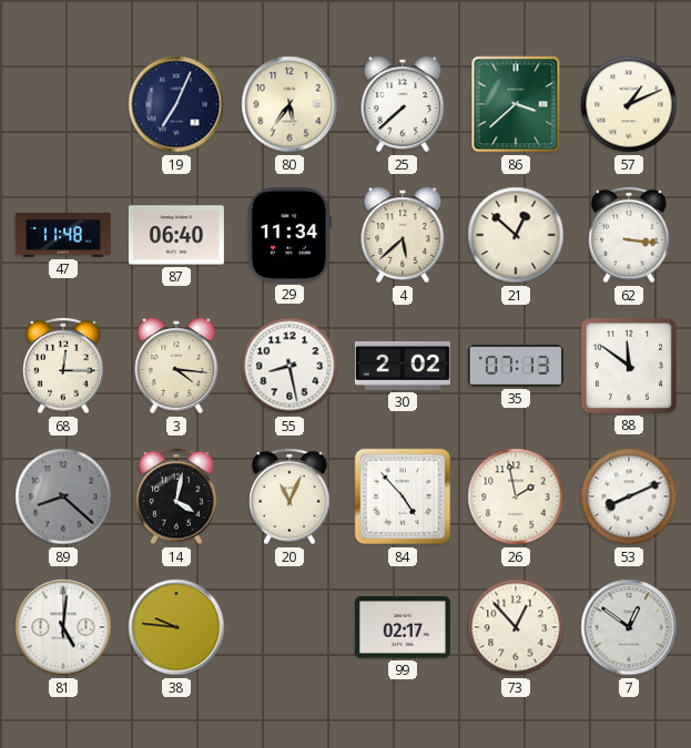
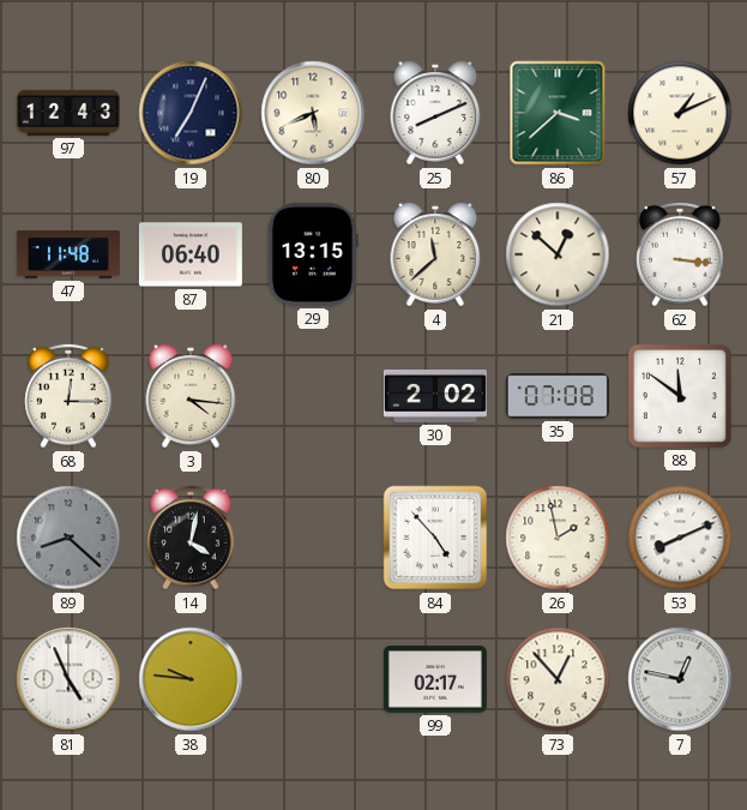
97: none -> 12:43
80: 5:36 -> 5:41
25: 7:38 -> 8:11
29: 11:34 -> 13:15
4: 5:38 -> 11:38
55: 8:28 -> none
35: 07:13 -> 07:08
20: 11:04 -> none
81: 5:01 -> 4:56
7: 12:51 -> 12:47
